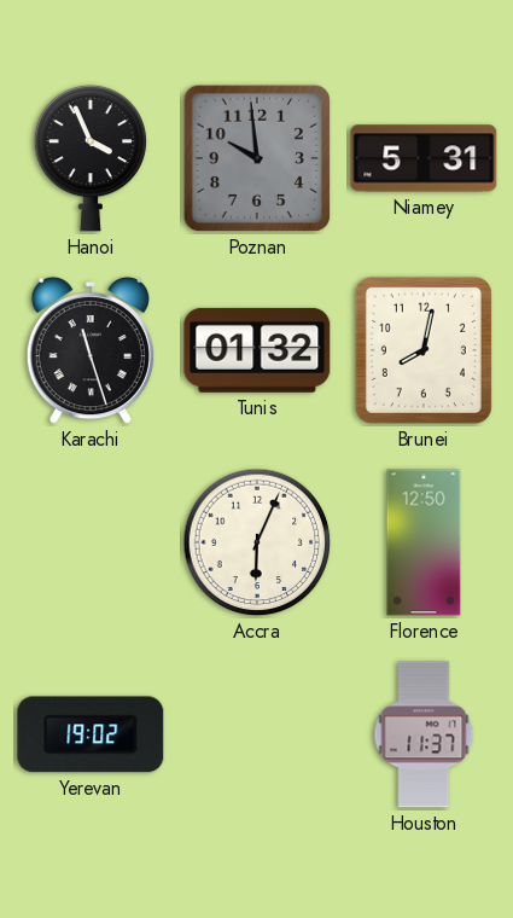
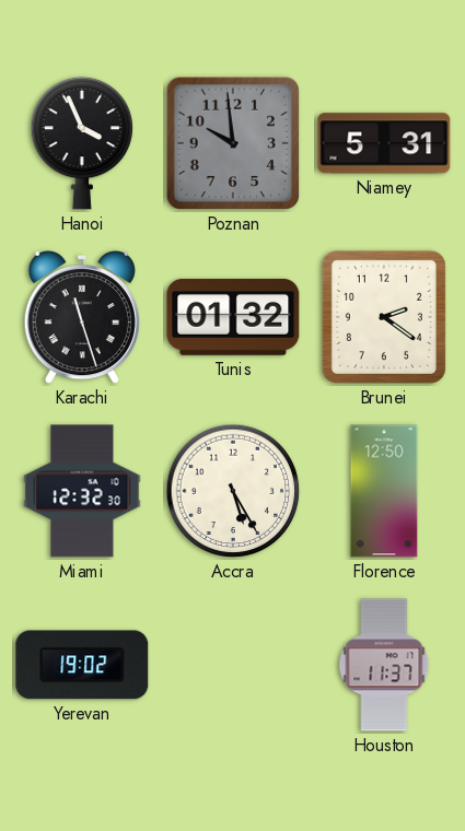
Brunei: 8:02 -> 2:21
Miami: none -> 12:32
Accra: 6:04 -> 5:25
